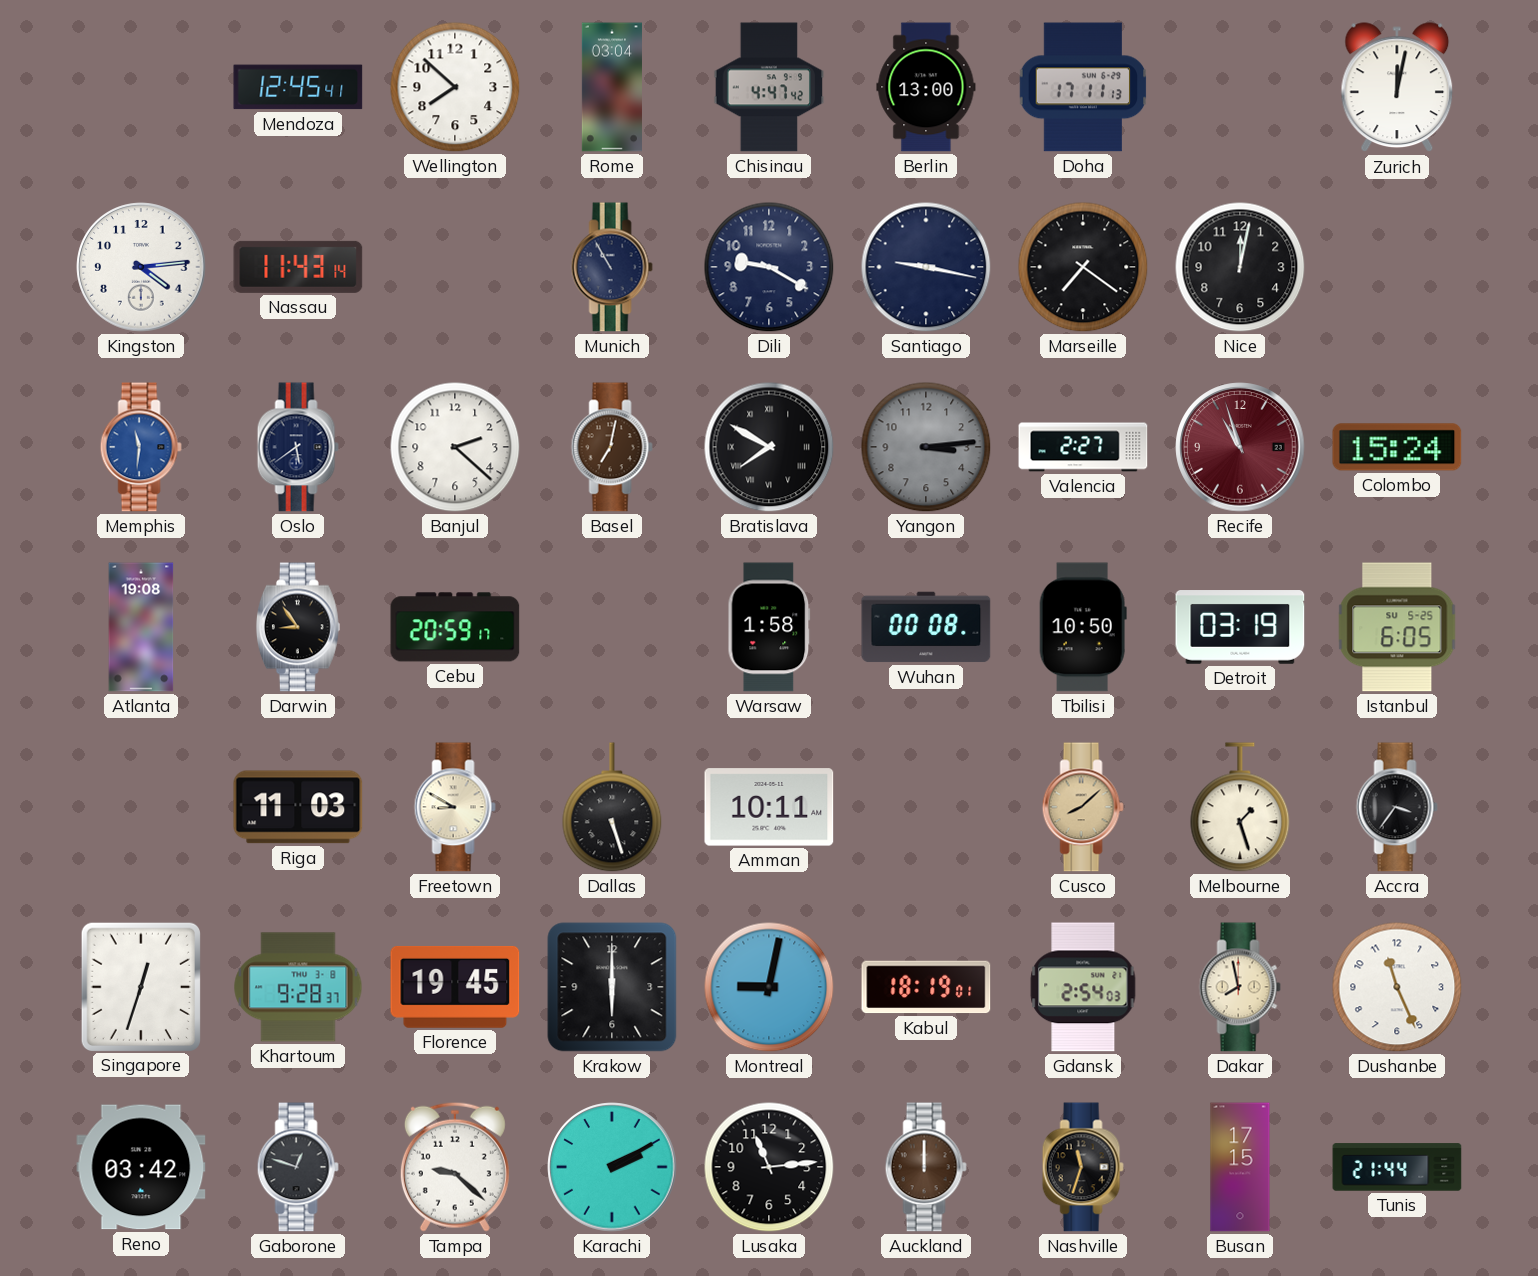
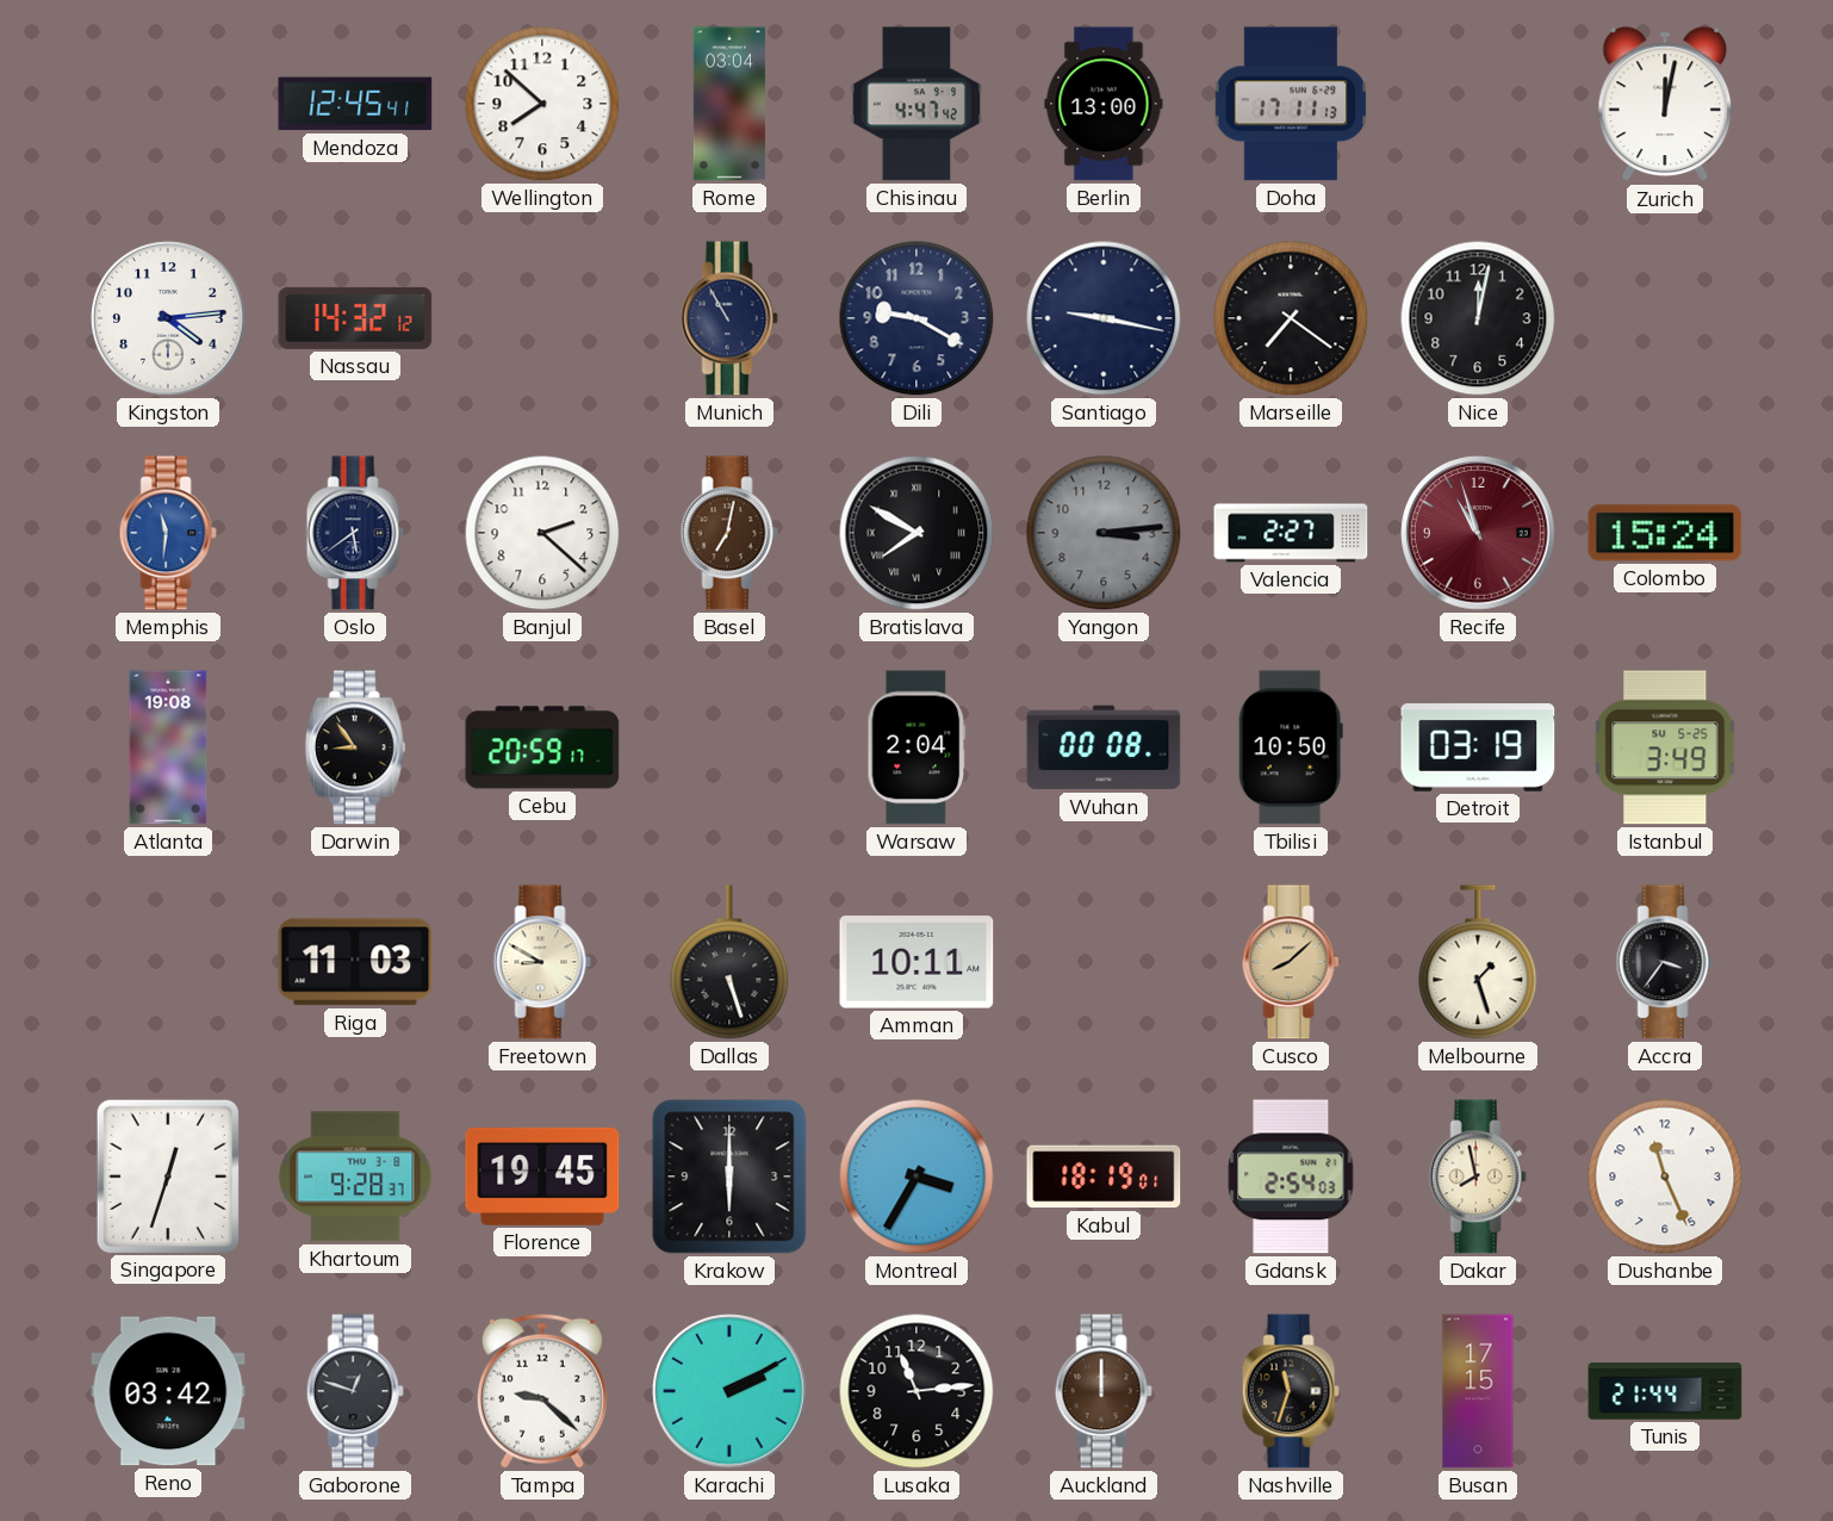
Nassau: 11:43 -> 14:32
Warsaw: 1:58 -> 2:04
Istanbul: 6:05 -> 3:49
Montreal: 9:02 -> 3:35
